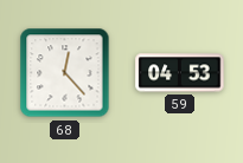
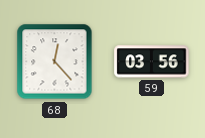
59: 04:53 -> 03:56
